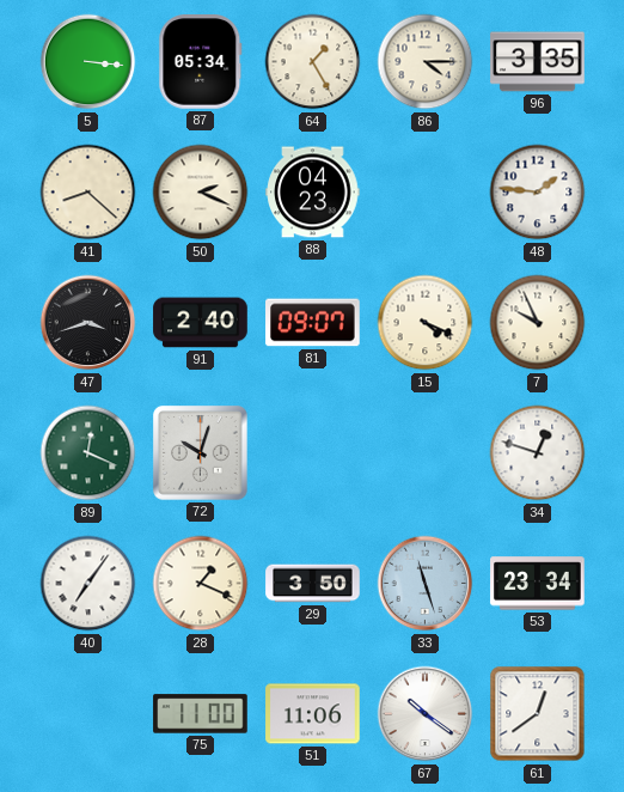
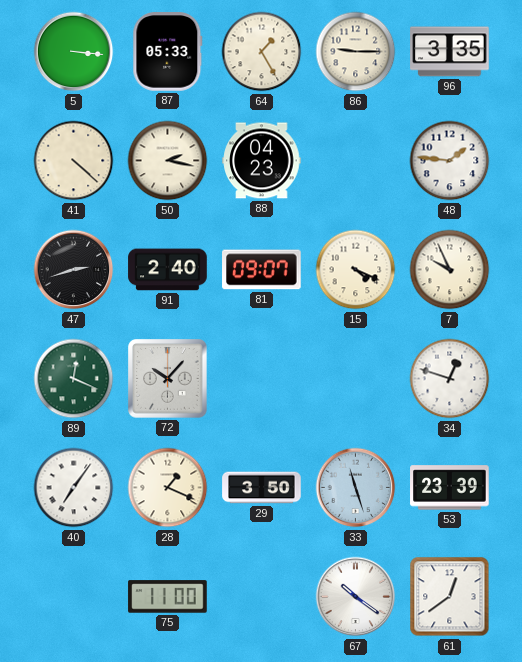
87: 05:34 -> 05:33
86: 4:15 -> 9:15
41: 8:22 -> 4:22
50: 2:19 -> 2:17
47: 3:42 -> 2:42
72: 10:03 -> 10:07
53: 23:34 -> 23:39
51: 11:06 -> none
